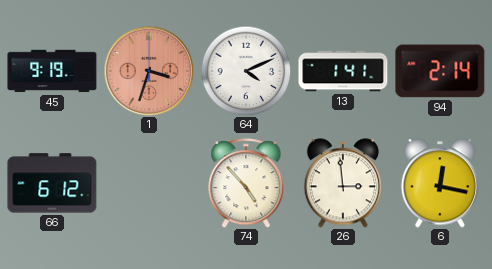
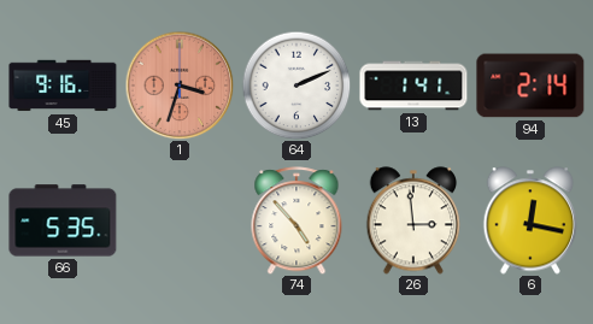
45: 9:19 -> 9:16
64: 4:11 -> 2:11
66: 6:12 -> 5:35
